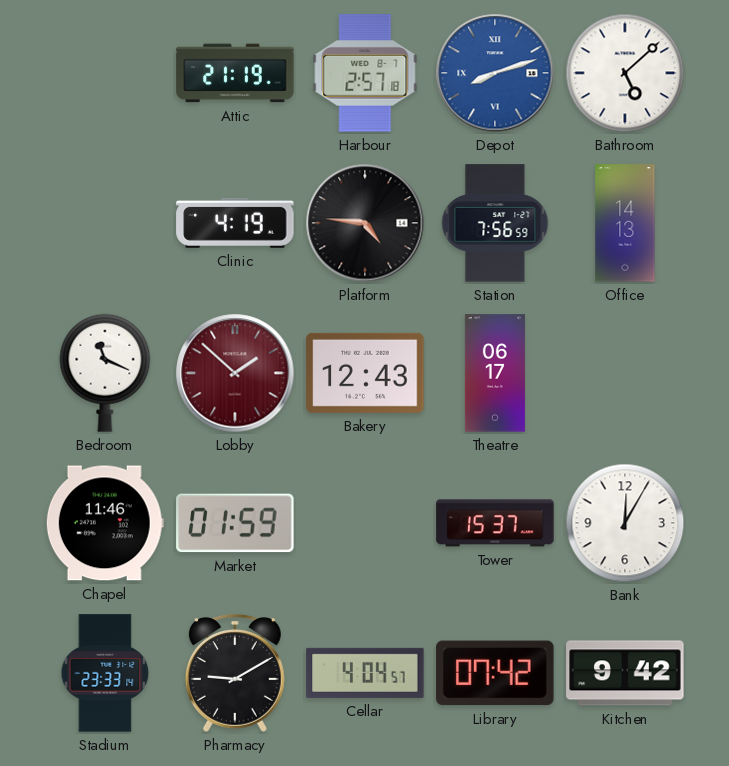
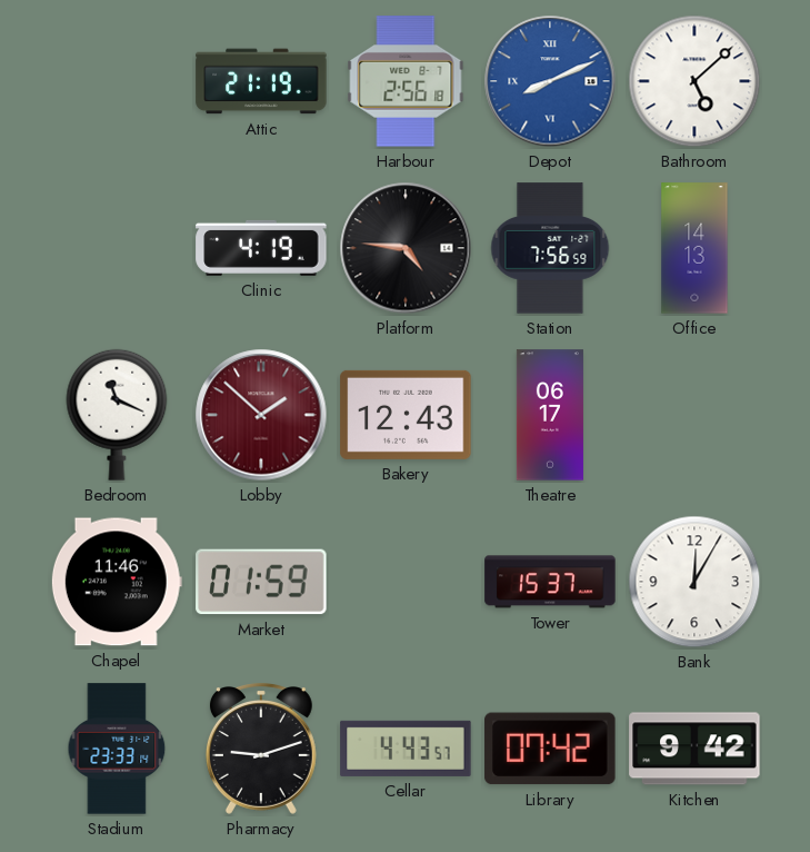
Harbour: 2:57 -> 2:56
Depot: 8:12 -> 8:11
Pharmacy: 9:10 -> 9:12
Cellar: 4:04 -> 4:43
